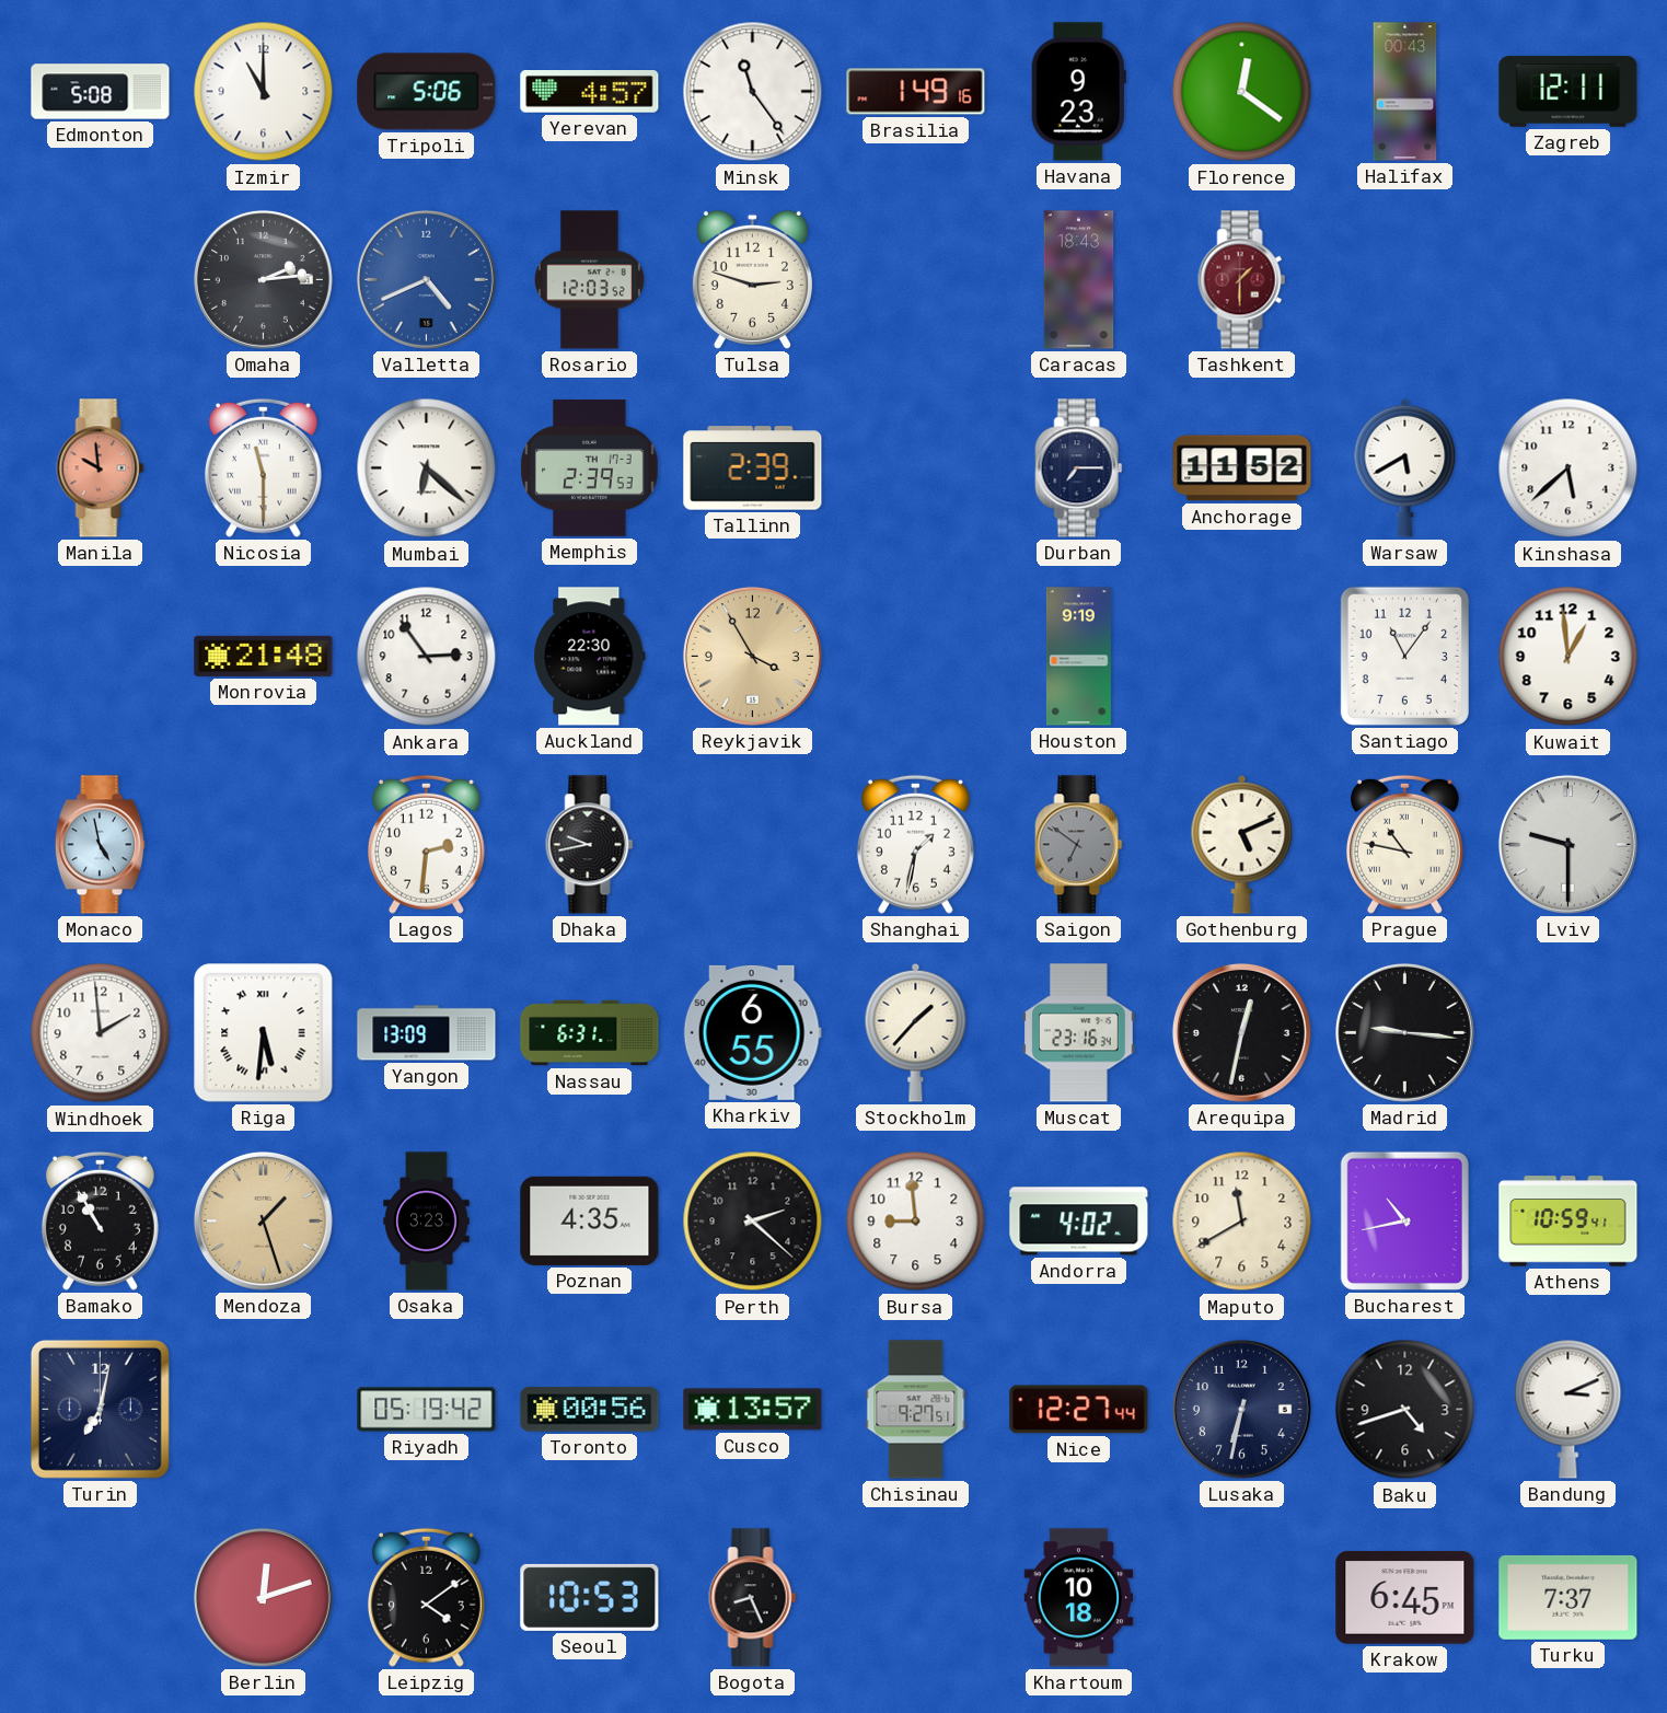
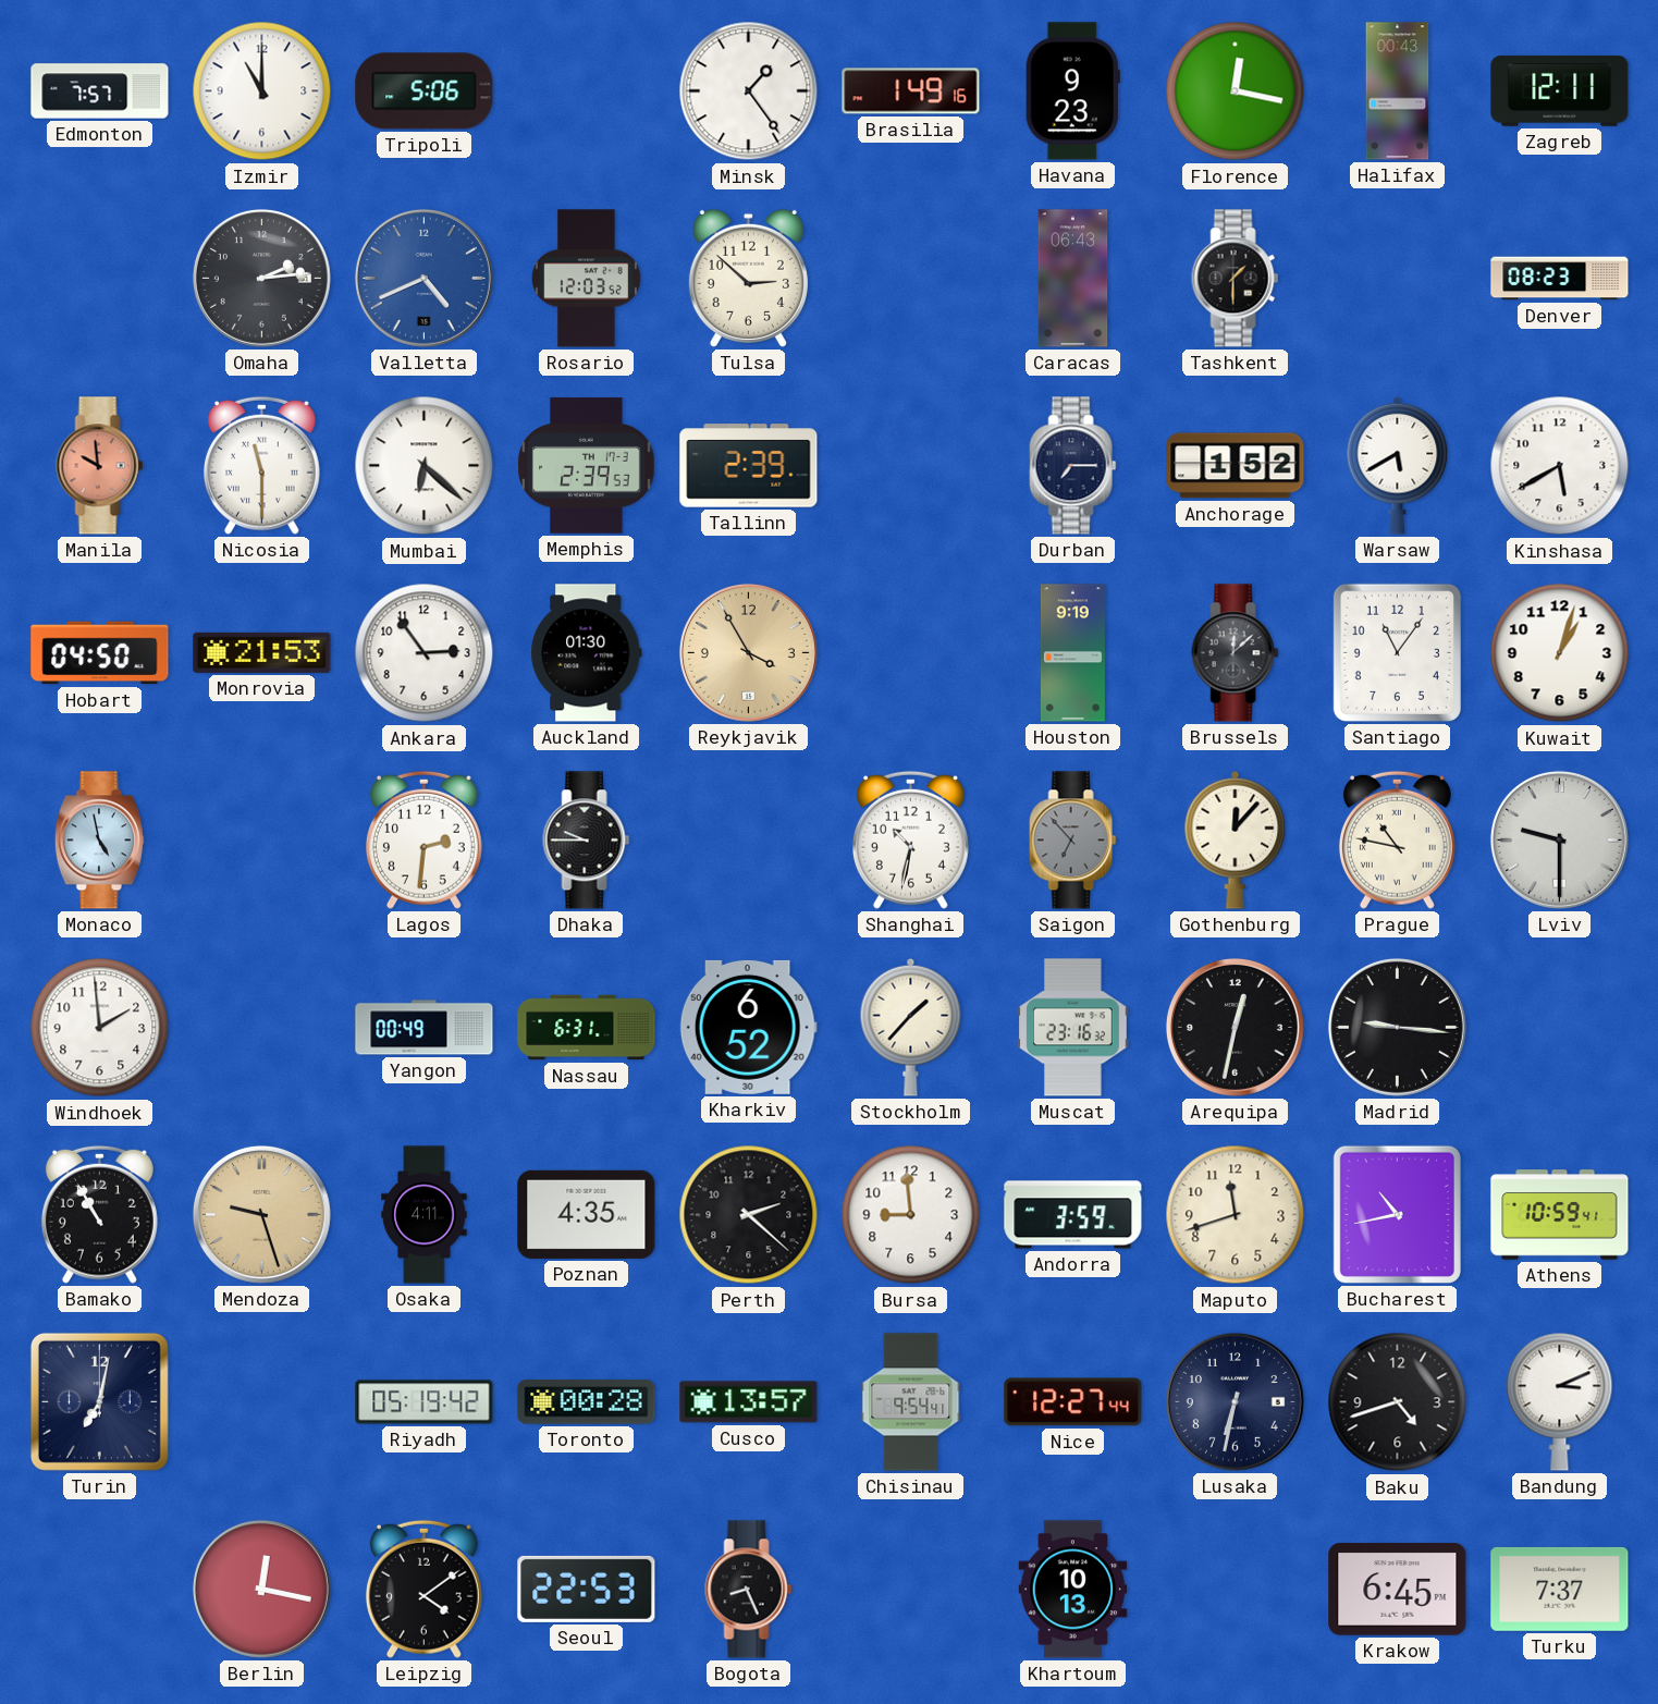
Edmonton: 5:08 -> 7:57
Yerevan: 4:57 -> none
Minsk: 11:24 -> 1:24
Florence: 12:21 -> 12:17
Tulsa: 2:48 -> 2:52
Caracas: 18:43 -> 06:43
Tashkent dial: burgundy -> black
Denver: none -> 08:23
Anchorage: 11:52 -> 1:52
Kinshasa: 5:38 -> 5:40
Hobart: none -> 04:50
Monrovia: 21:48 -> 21:53
Auckland: 22:30 -> 01:30
Brussels: none -> 12:08
Kuwait: 12:59 -> 1:03
Dhaka: 9:43 -> 9:45
Shanghai: 1:32 -> 10:32
Saigon: 6:51 -> 6:53
Gothenburg: 5:11 -> 12:07
Riga: 5:31 -> none
Yangon: 13:09 -> 00:49
Kharkiv: 6:55 -> 6:52
Muscat: 23:16:34 -> 23:16:32
Mendoza: 1:27 -> 9:27
Osaka: 3:23 -> 4:11
Andorra: 4:02 -> 3:59
Maputo: 11:40 -> 11:42
Toronto: 00:56 -> 00:28
Chisinau: 9:27 -> 9:54
Berlin: 12:12 -> 12:17
Seoul: 10:53 -> 22:53
Khartoum: 10:18 -> 10:13
